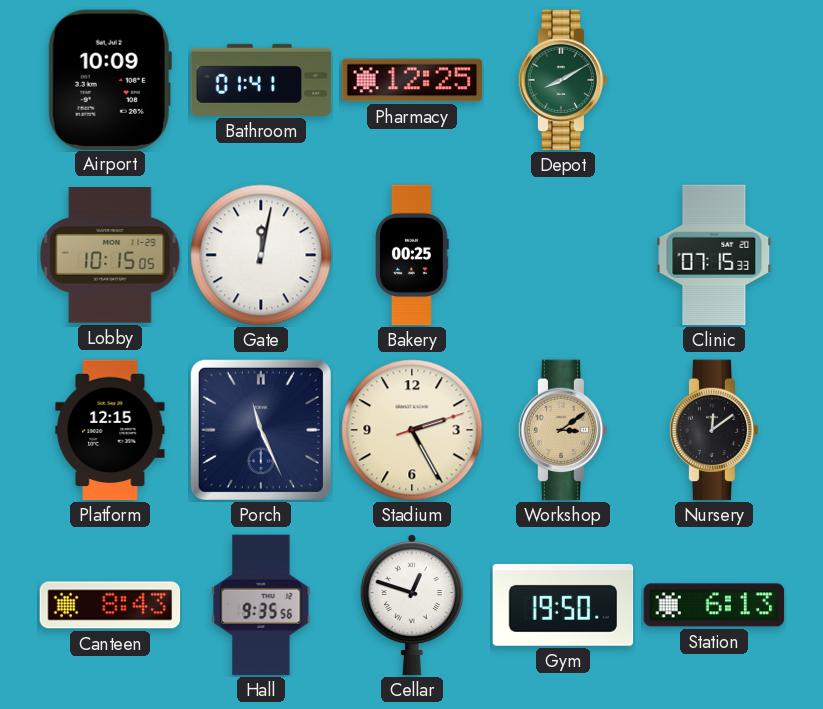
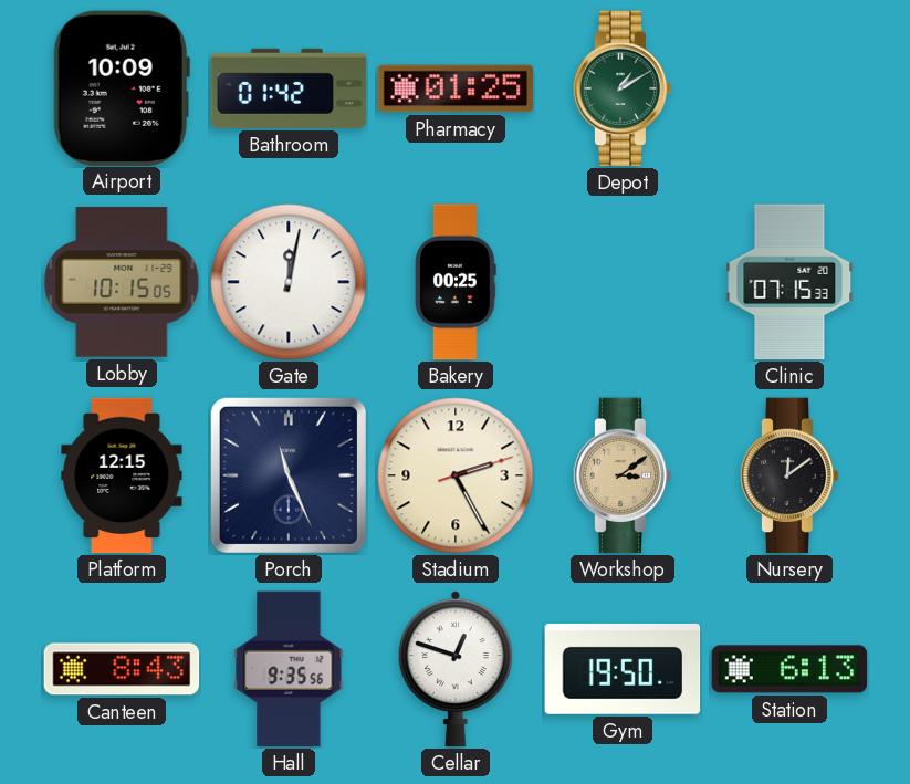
Bathroom: 01:41 -> 01:42
Pharmacy: 12:25 -> 01:25
Depot: 8:10 -> 1:10
